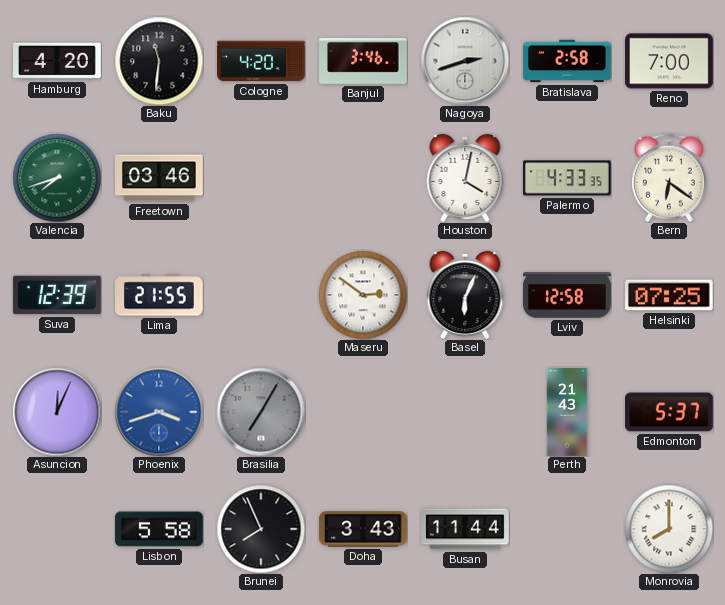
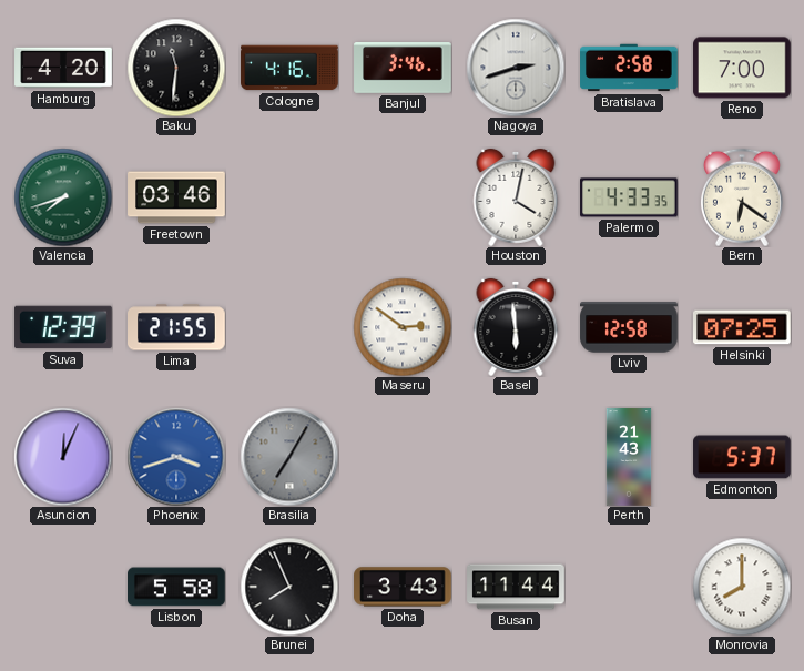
Cologne: 4:20 -> 4:16
Basel: 6:04 -> 5:59
